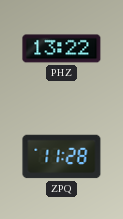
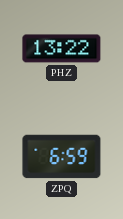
ZPQ: 11:28 -> 6:59
